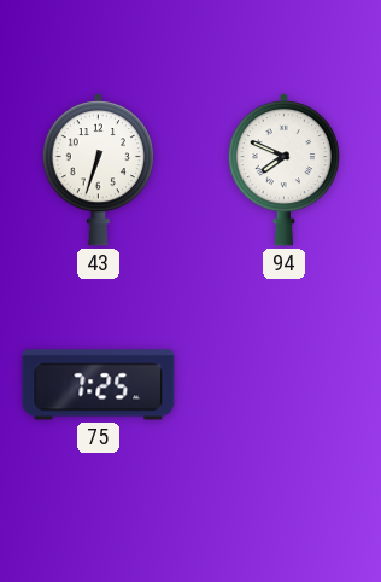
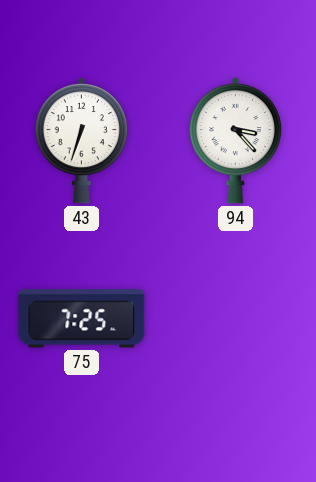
94: 7:49 -> 3:23
